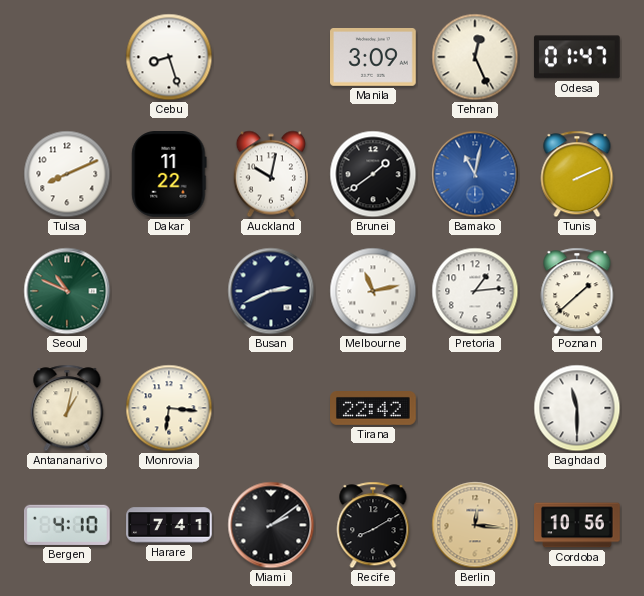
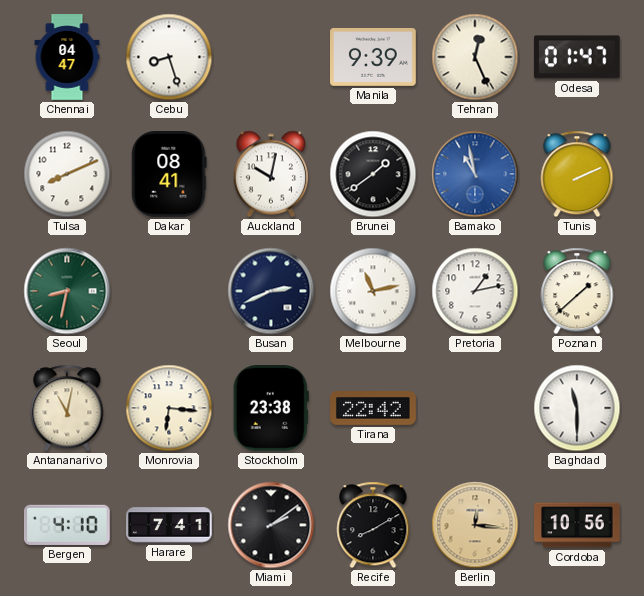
Chennai: none -> 04:47
Manila: 3:09 -> 9:39
Dakar: 11:22 -> 08:41
Bamako: 11:02 -> 10:58
Seoul: 10:49 -> 8:32
Pretoria: 1:14 -> 1:13
Antananarivo: 1:02 -> 11:02
Stockholm: none -> 23:38
